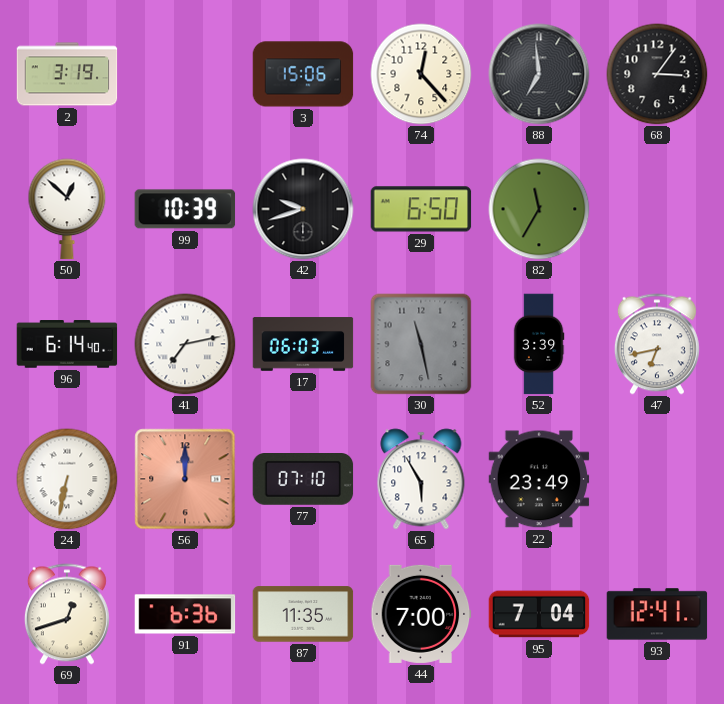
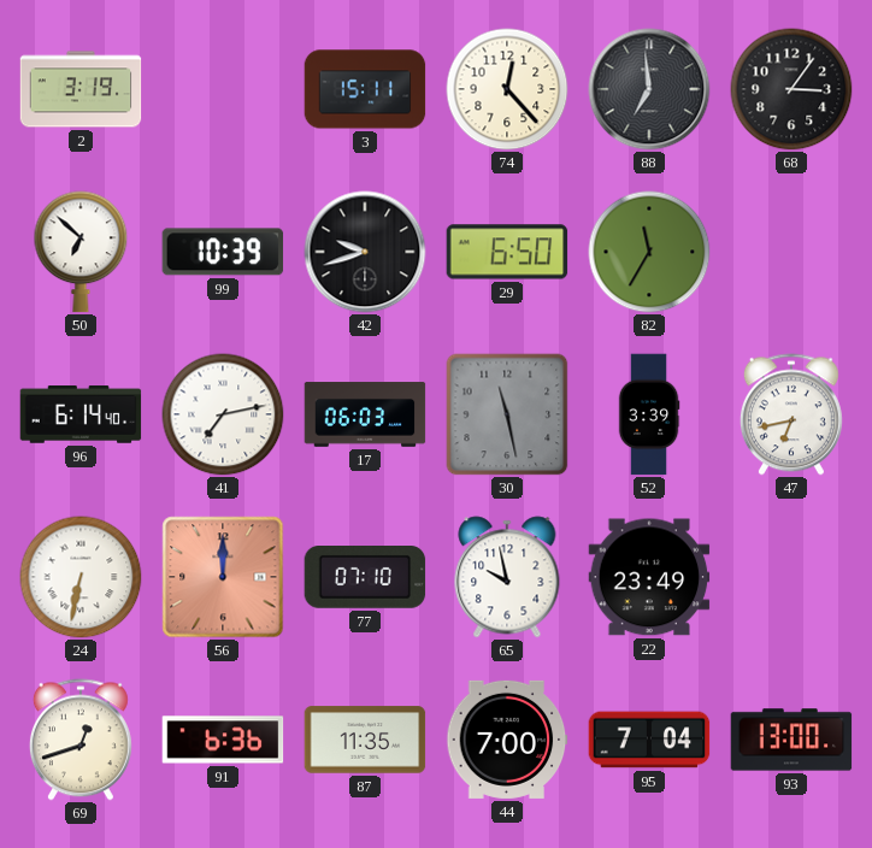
3: 15:06 -> 15:11
50: 12:52 -> 6:52
65: 5:55 -> 9:58
93: 12:41 -> 13:00
